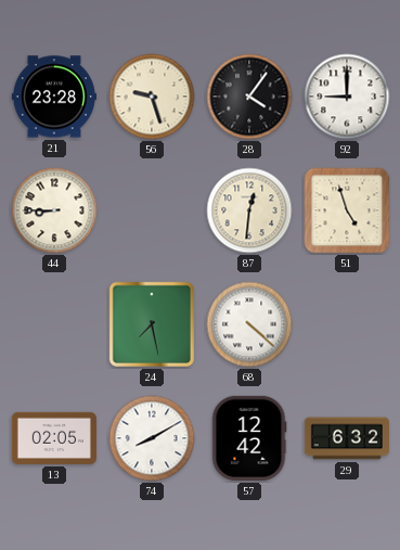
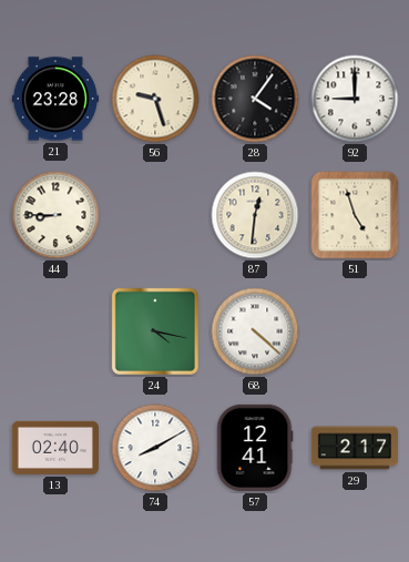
24: 7:28 -> 4:17
13: 02:05 -> 02:40
57: 12:42 -> 12:41
29: 6:32 -> 2:17
